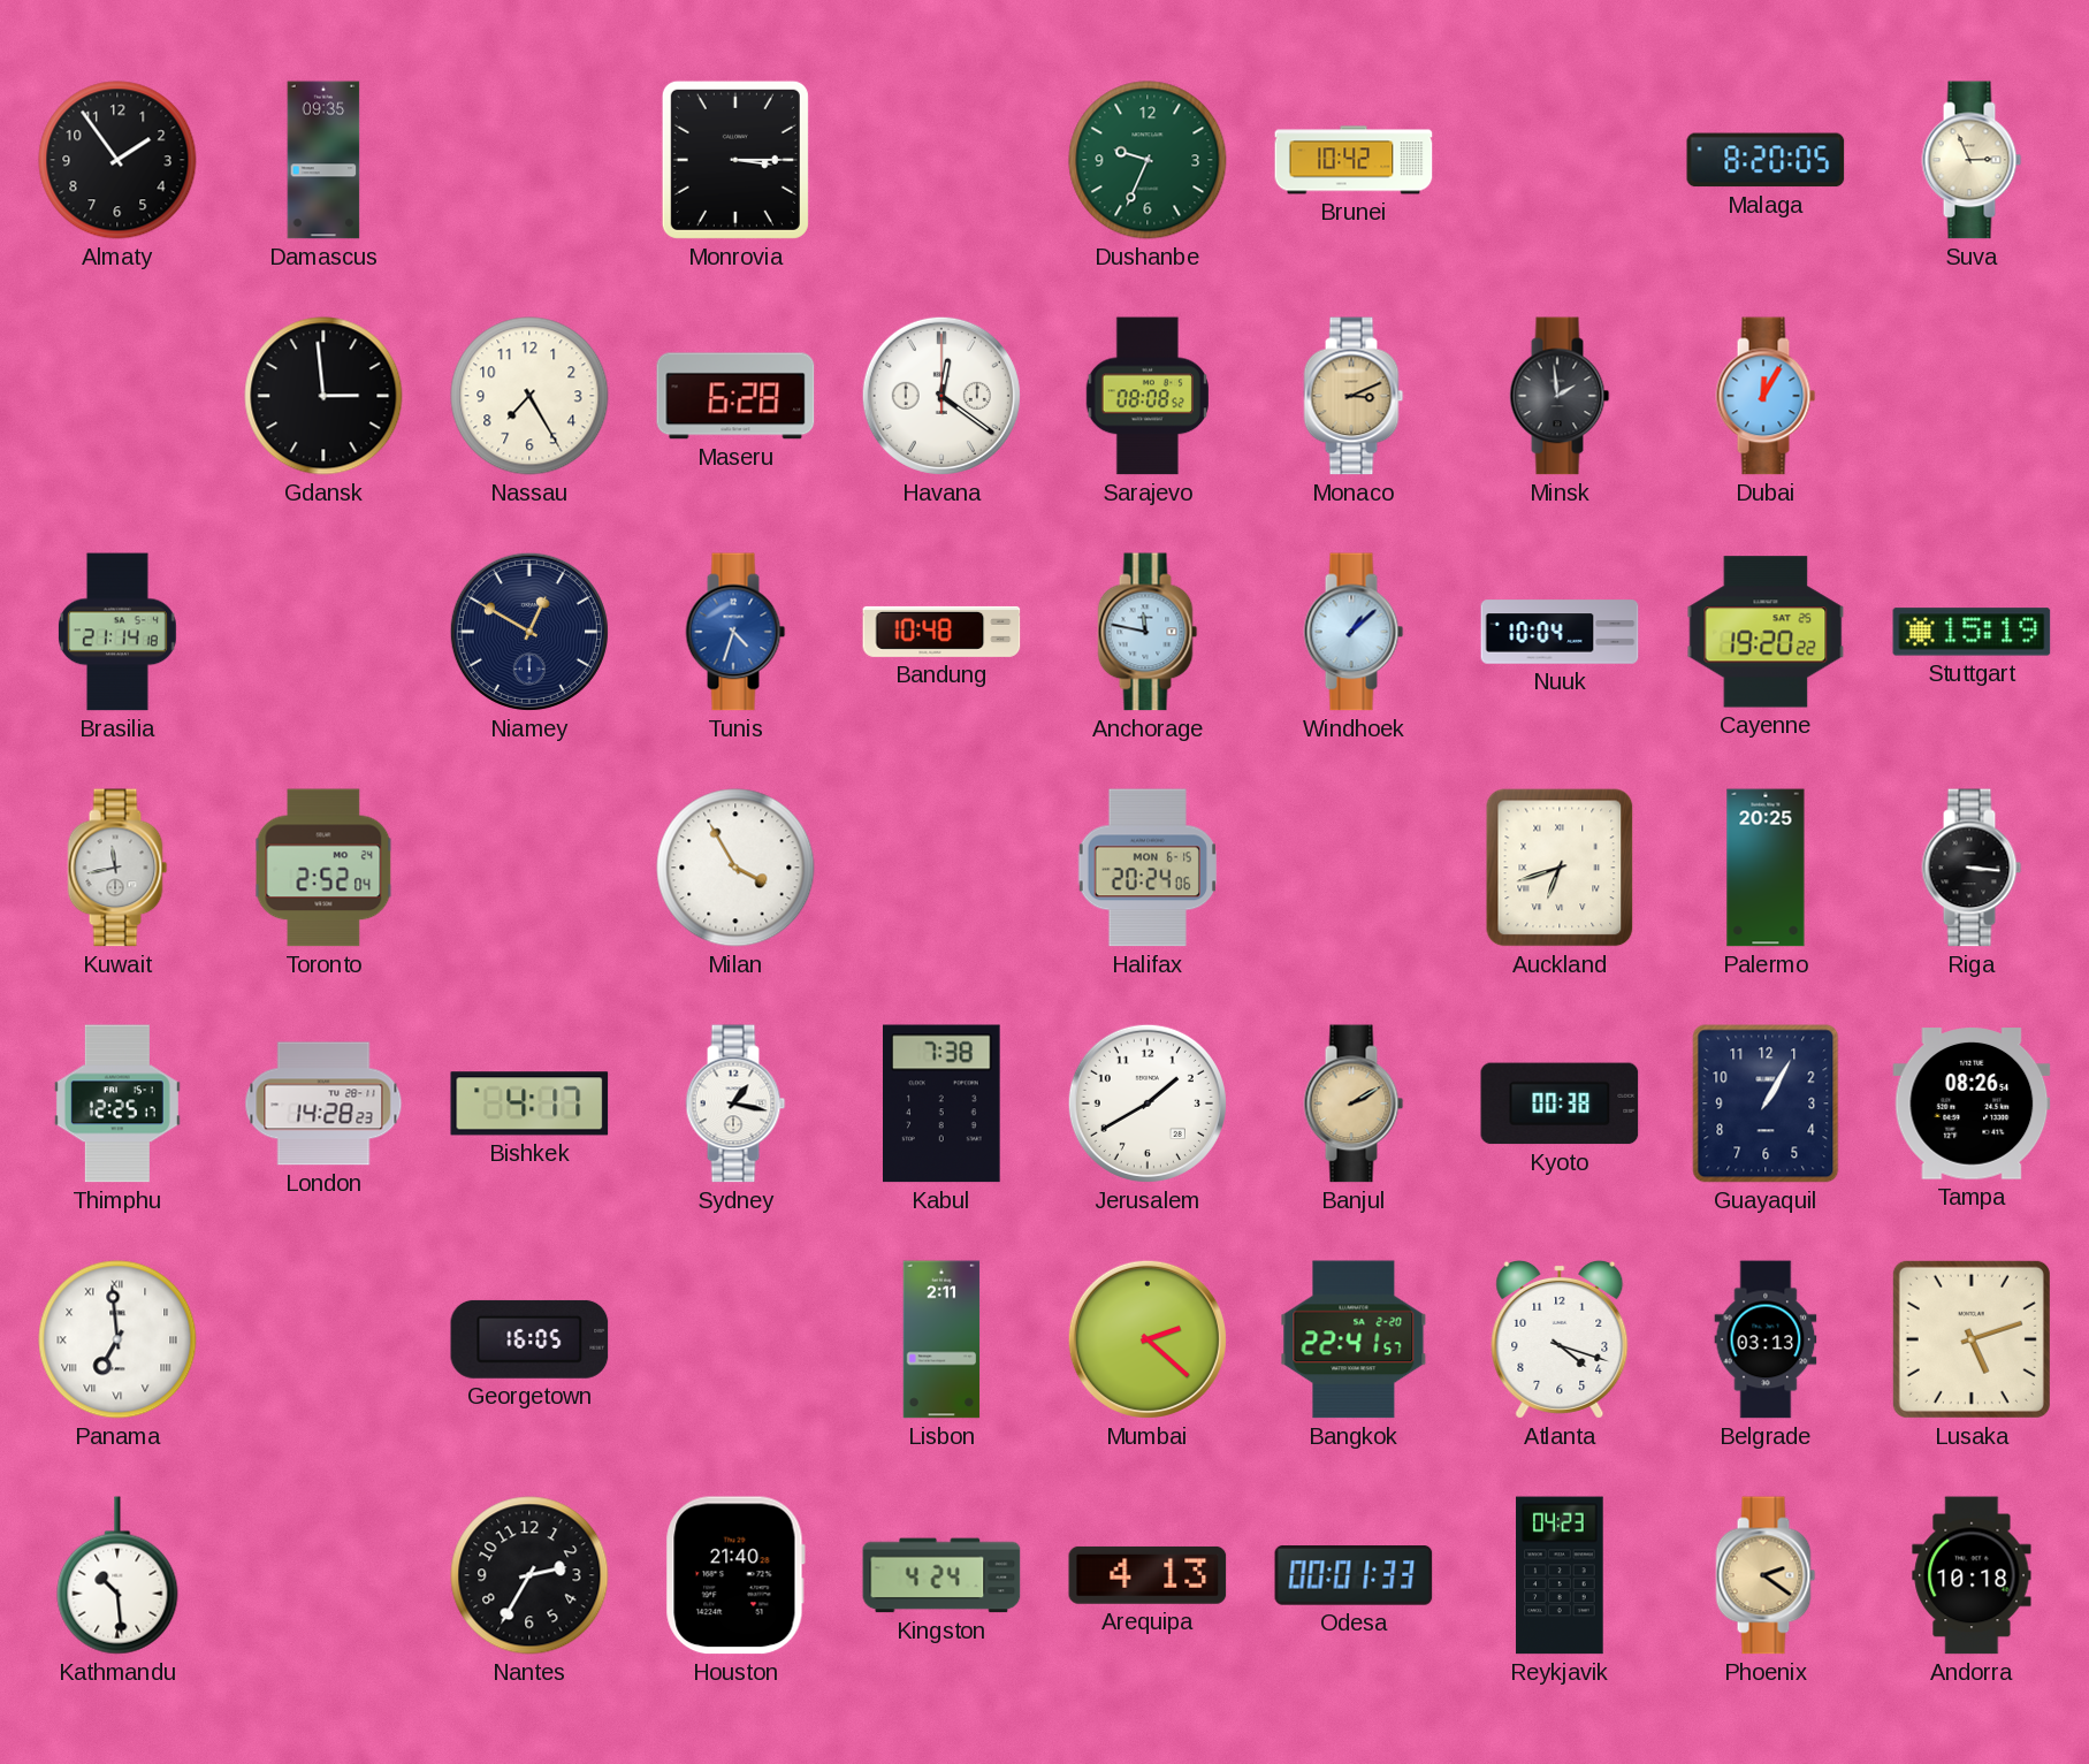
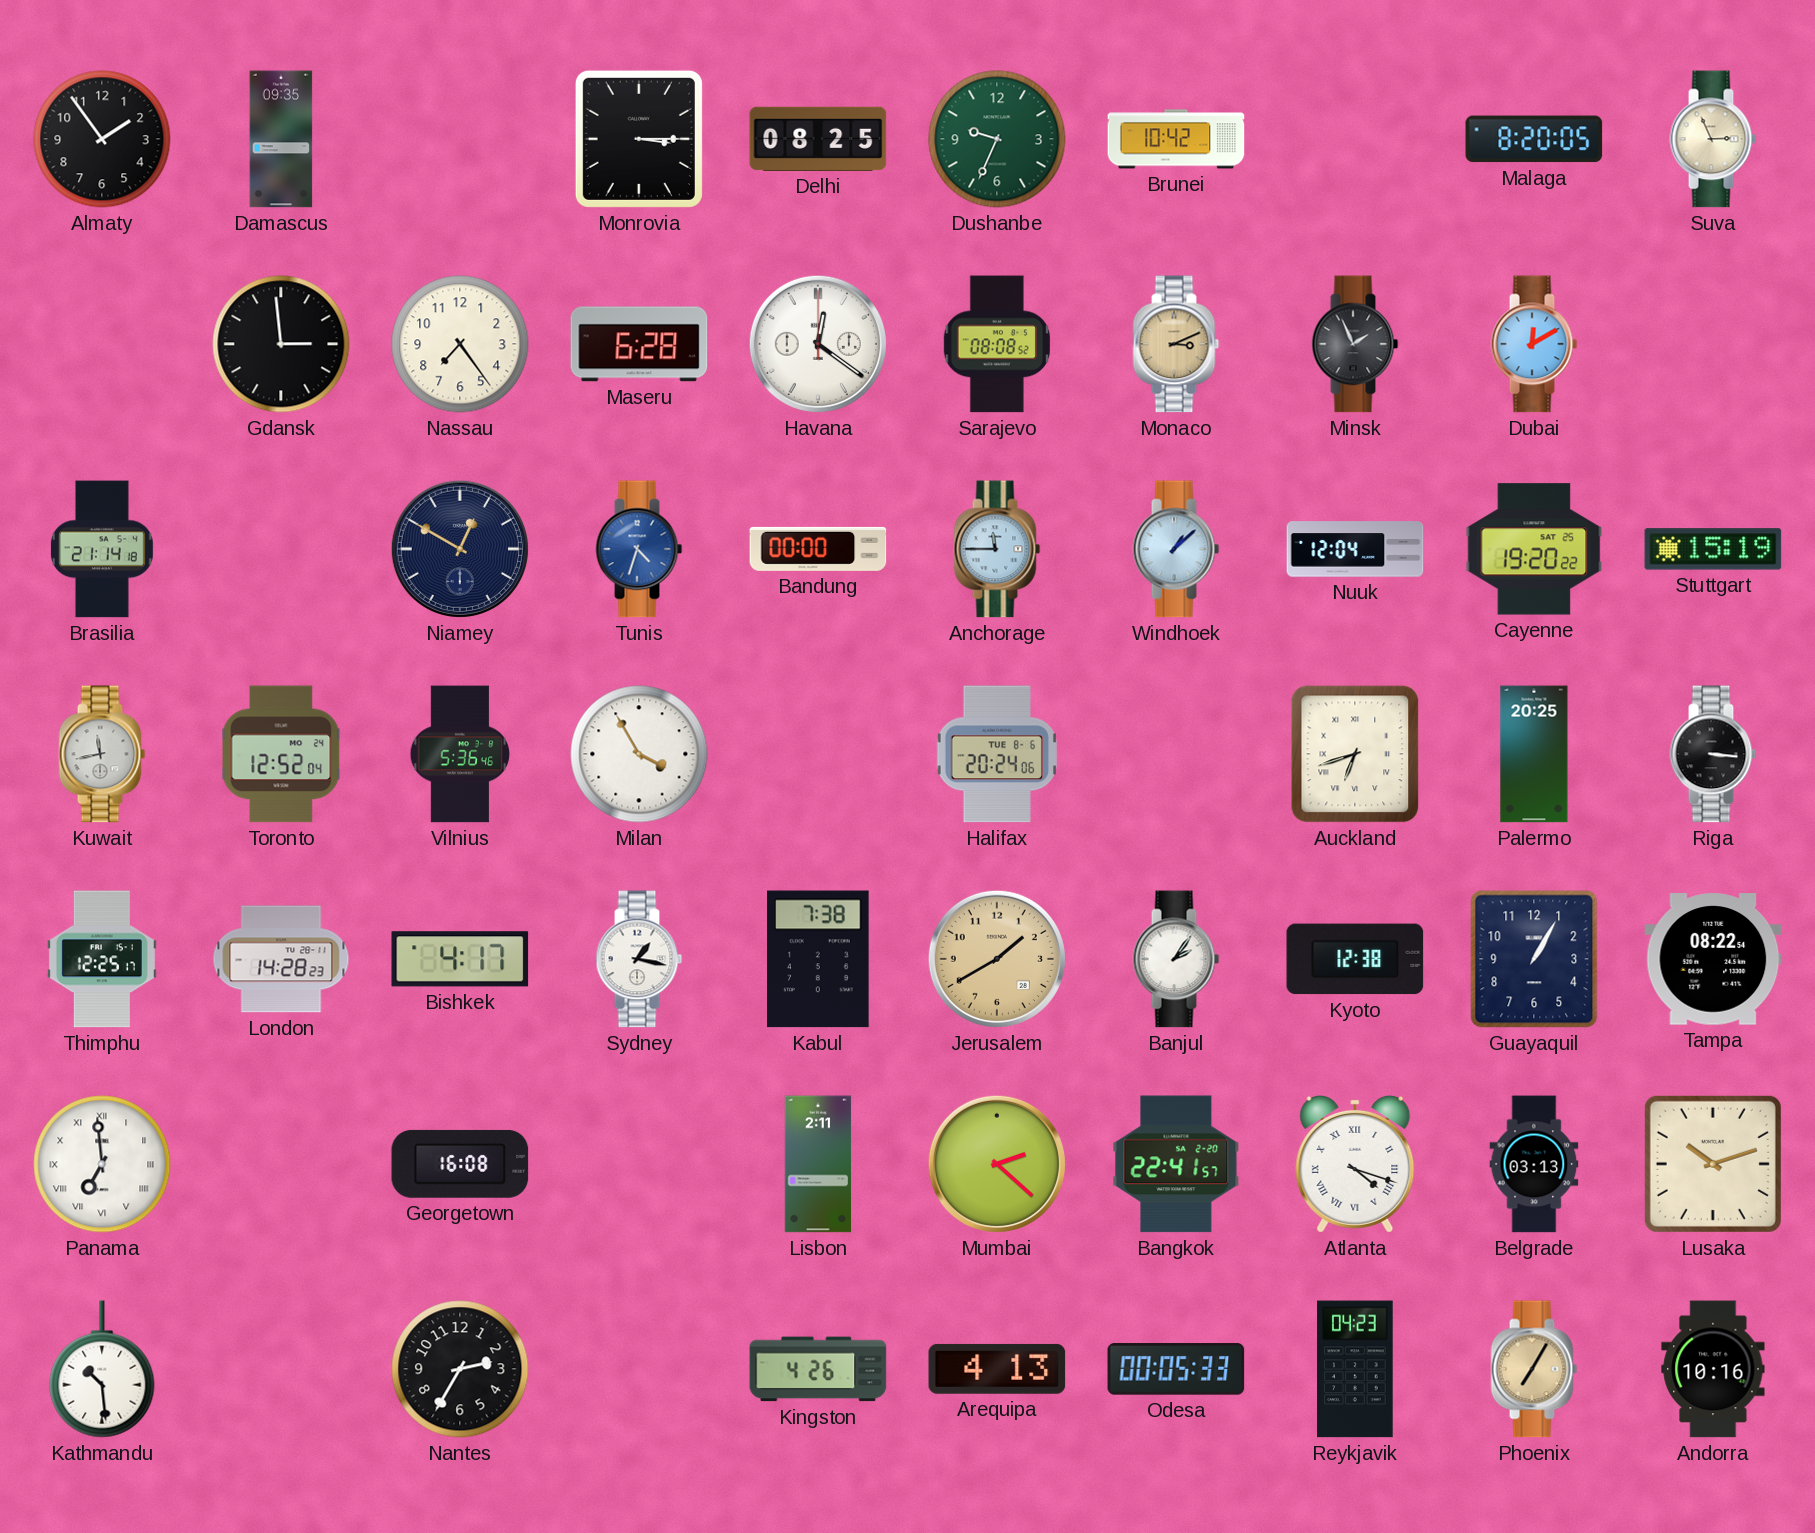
Delhi: none -> 08:25
Nassau: 7:25 -> 7:24
Minsk: 1:59 -> 1:56
Dubai: 12:05 -> 12:10
Bandung: 10:48 -> 00:00
Anchorage: 11:47 -> 11:45
Nuuk: 10:04 -> 12:04
Toronto: 2:52 -> 12:52
Vilnius: none -> 5:36
Halifax date: MON 6-15 -> TUE 8-6
Jerusalem dial: white -> champagne
Banjul: 2:10 -> 2:06
Banjul dial: champagne -> white
Kyoto: 00:38 -> 12:38
Tampa: 08:26 -> 08:22
Georgetown: 16:05 -> 16:08
Atlanta numerals: Arabic -> Roman
Lusaka: 5:12 -> 10:12
Houston: 21:40 -> none
Kingston: 4:24 -> 4:26
Odesa: 00:01 -> 00:05
Phoenix: 2:21 -> 7:05
Andorra: 10:18 -> 10:16
